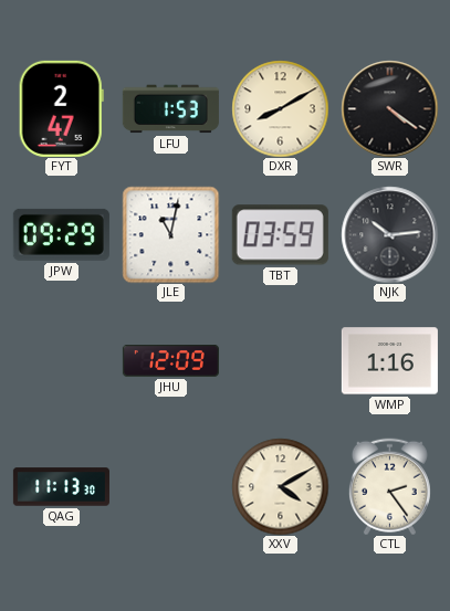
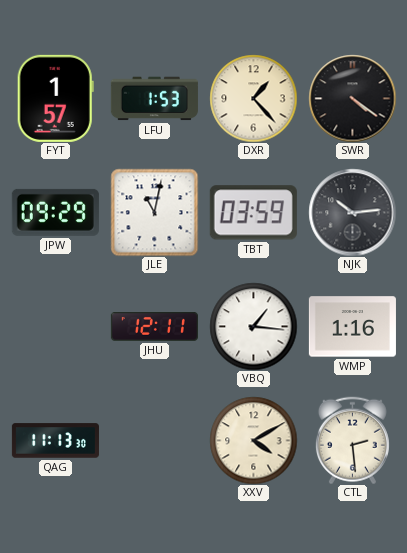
FYT: 2:47 -> 1:57
DXR: 8:10 -> 1:23
JHU: 12:09 -> 12:11
VBQ: none -> 1:16
CTL: 2:24 -> 2:29
